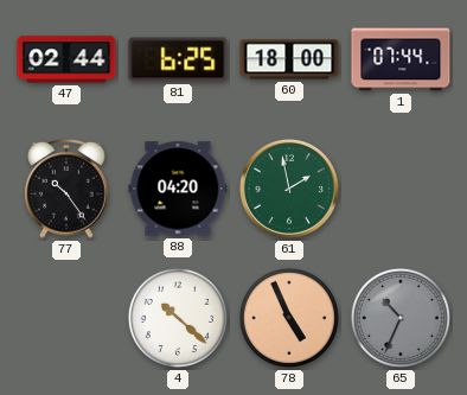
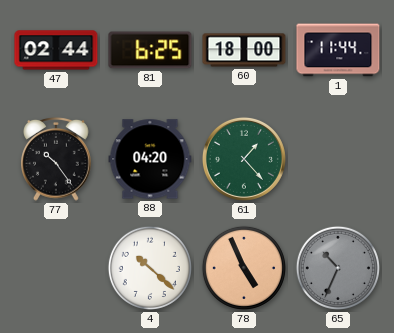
1: 07:44 -> 11:44
61: 1:58 -> 1:23
